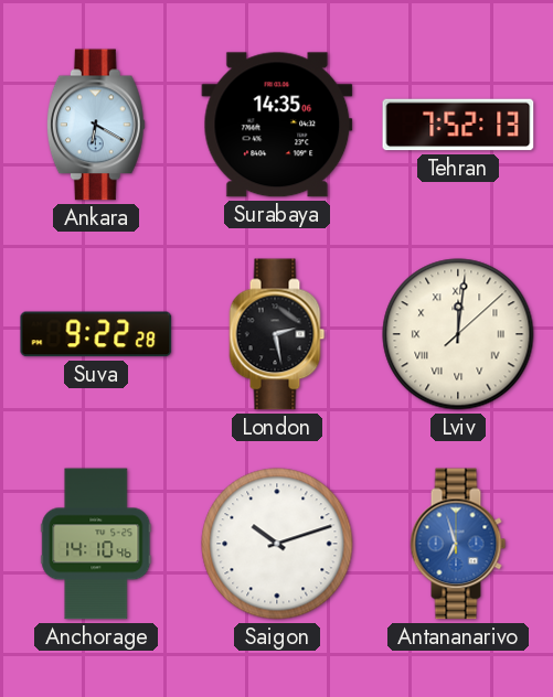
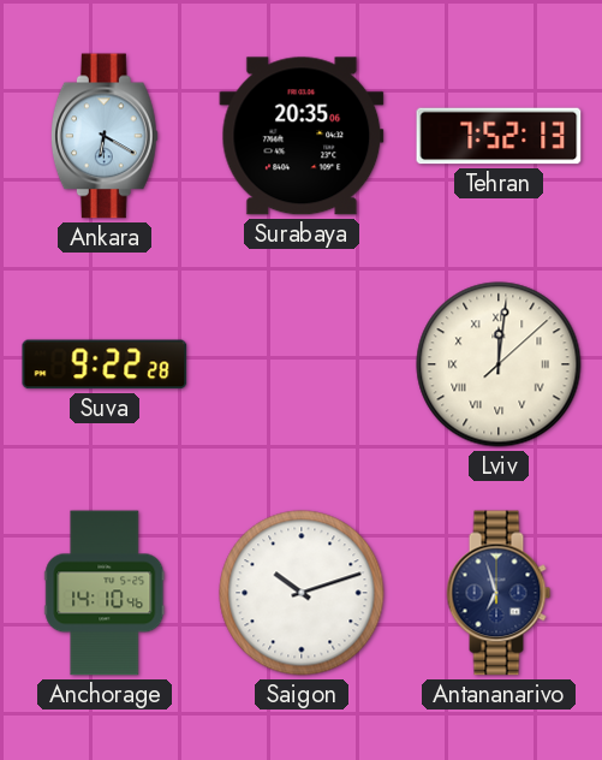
Surabaya: 14:35 -> 20:35
London: 2:28 -> none
Antananarivo dial: blue -> navy
